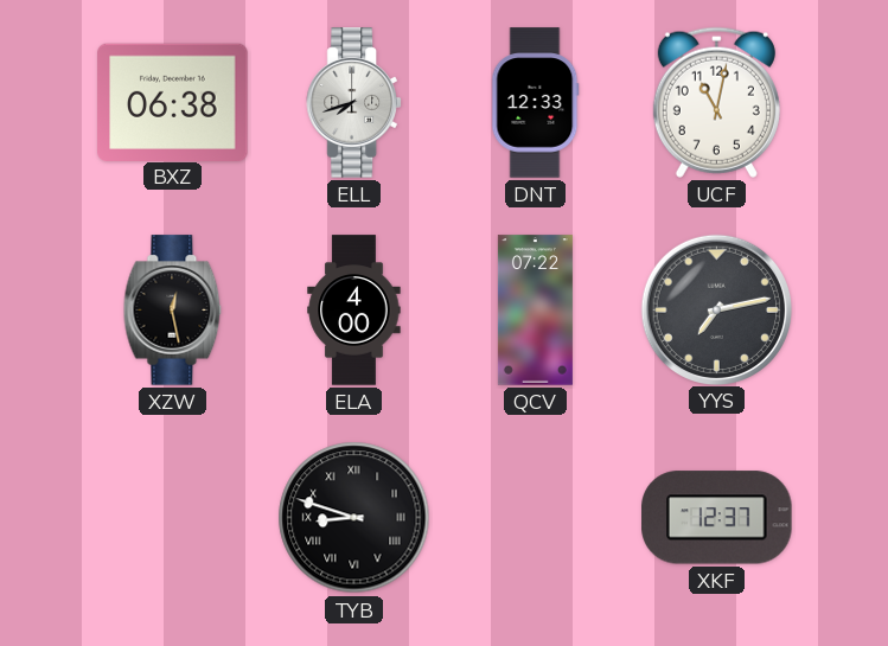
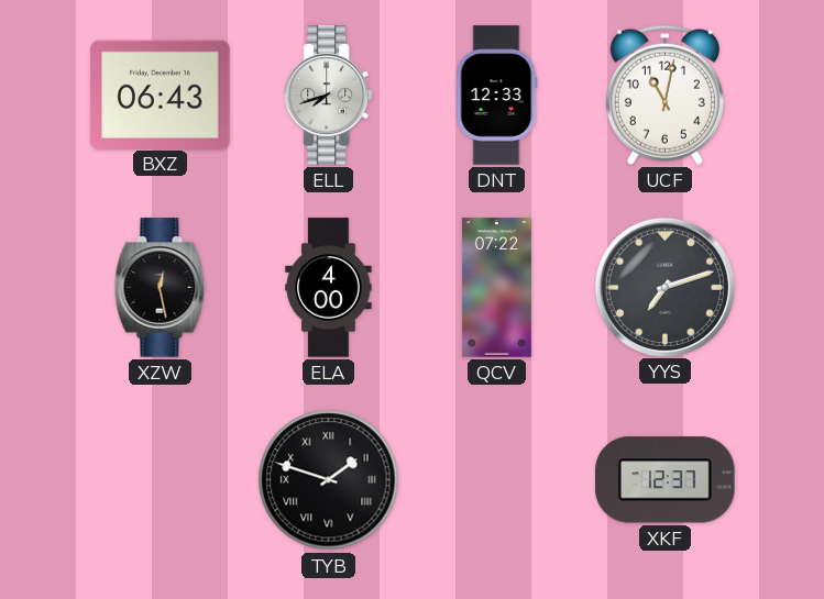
BXZ: 06:38 -> 06:43
YYS: 7:13 -> 7:12
TYB: 8:48 -> 1:48
